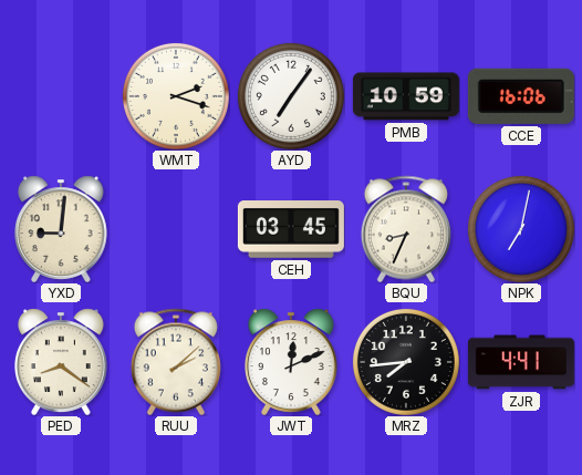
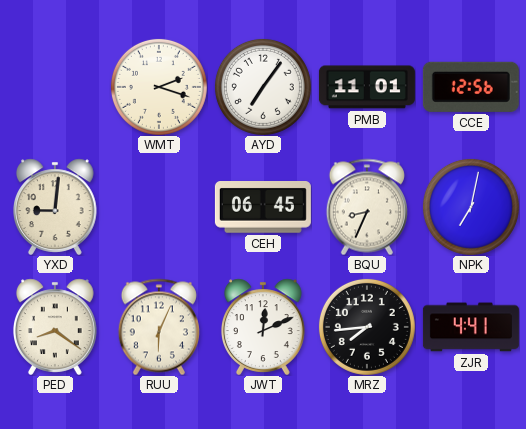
PMB: 10:59 -> 11:01
CCE: 16:06 -> 12:56
CEH: 03:45 -> 06:45
RUU: 2:08 -> 6:04
